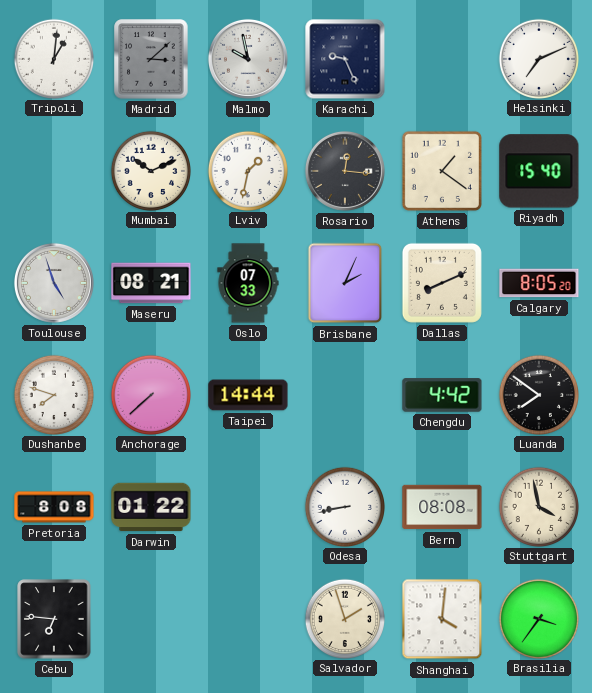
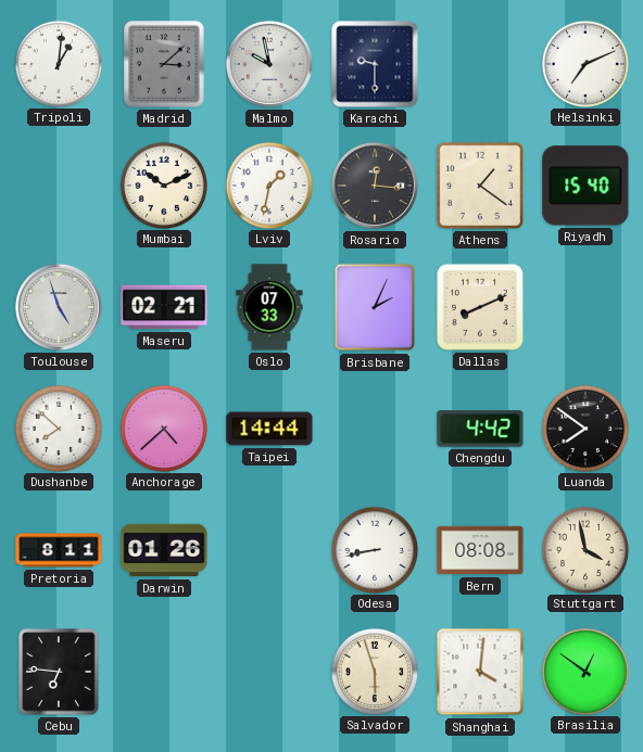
Karachi: 9:26 -> 9:30
Maseru: 08:21 -> 02:21
Calgary: 8:05 -> none
Dushanbe: 7:48 -> 7:52
Anchorage: 7:38 -> 4:38
Pretoria: 8:08 -> 8:11
Darwin: 01:22 -> 01:26
Salvador: 1:57 -> 5:57
Brasilia: 3:36 -> 12:51
